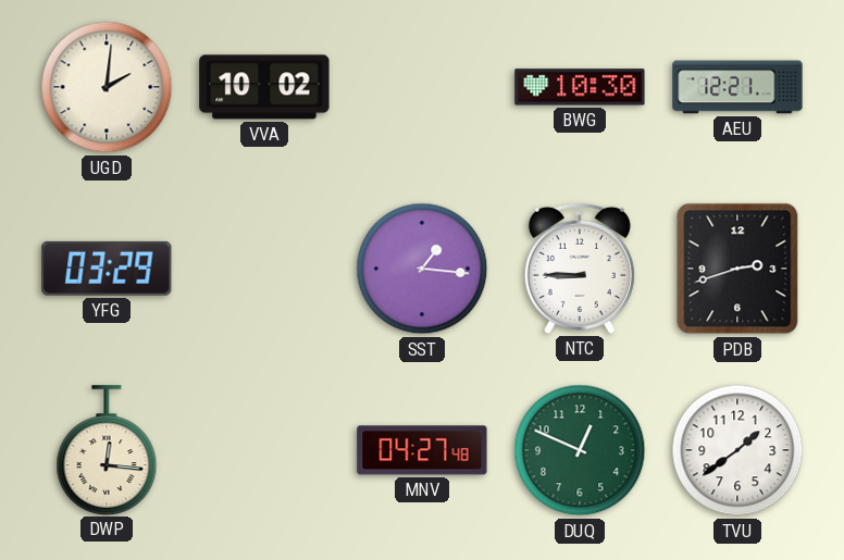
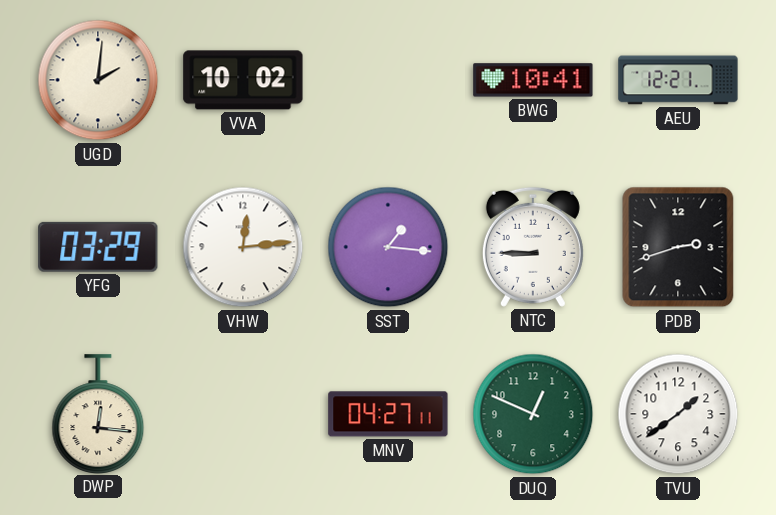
BWG: 10:30 -> 10:41
VHW: none -> 12:14
MNV: 04:27:48 -> 04:27:11
